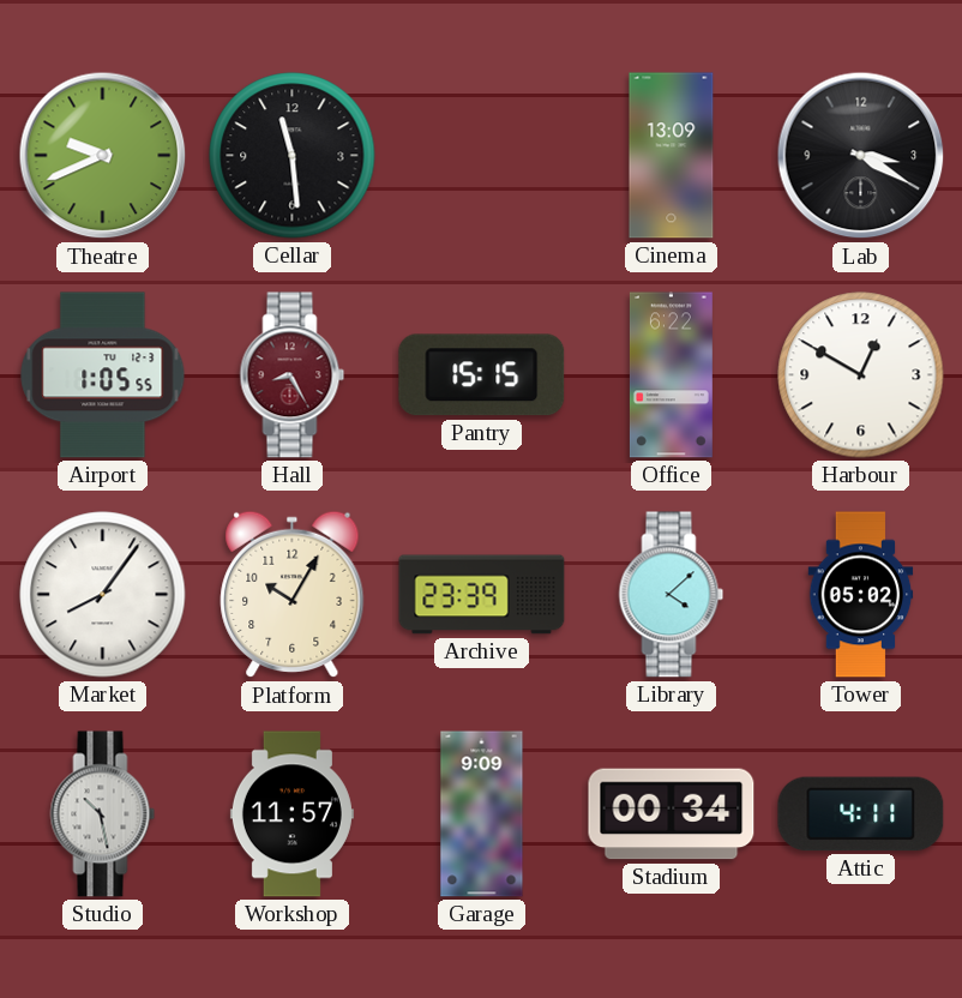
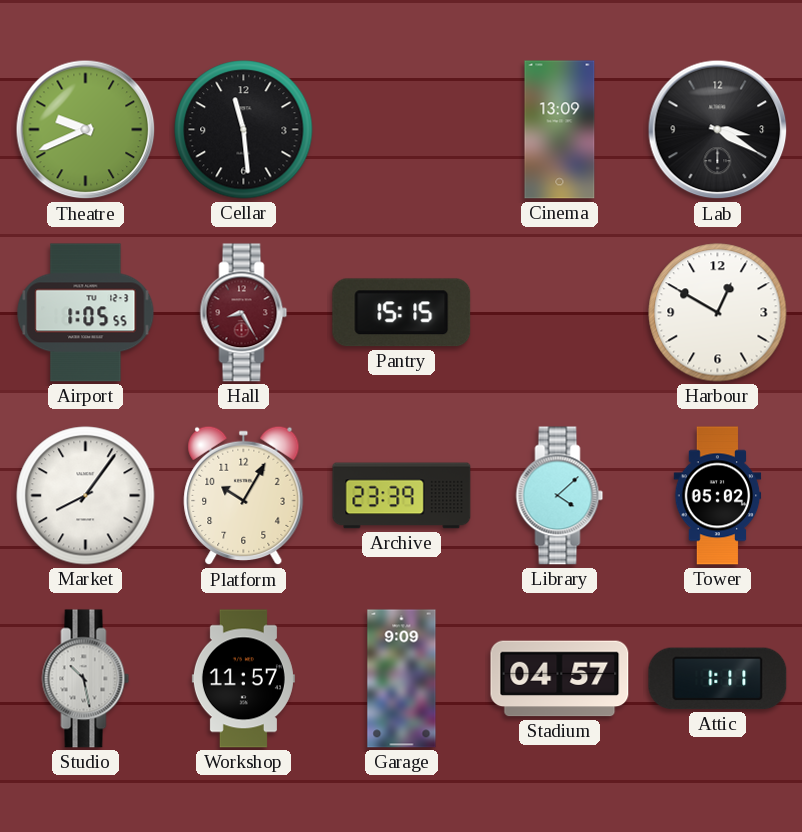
Office: 6:22 -> none
Stadium: 00:34 -> 04:57
Attic: 4:11 -> 1:11
